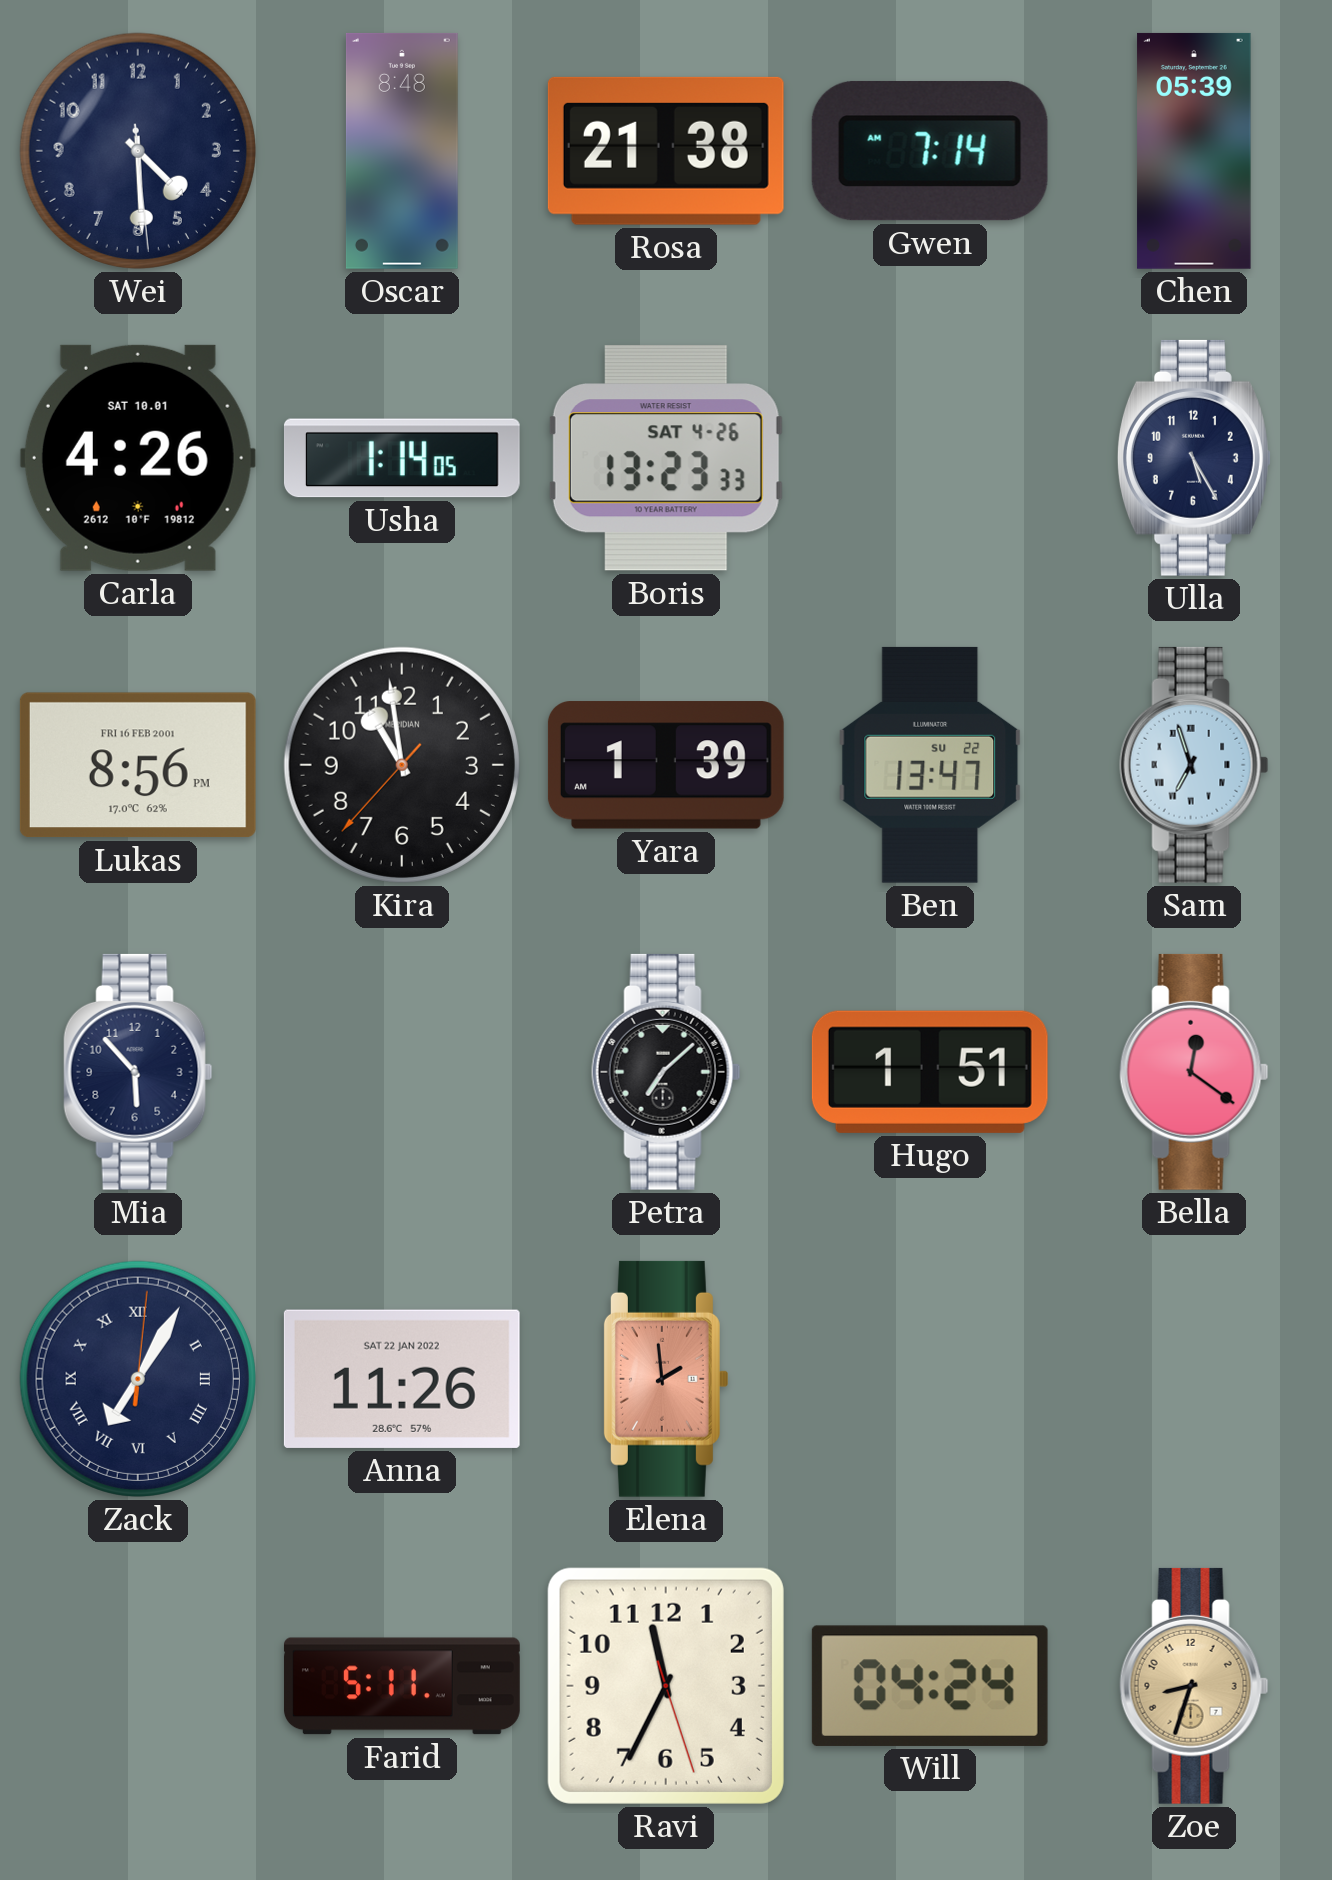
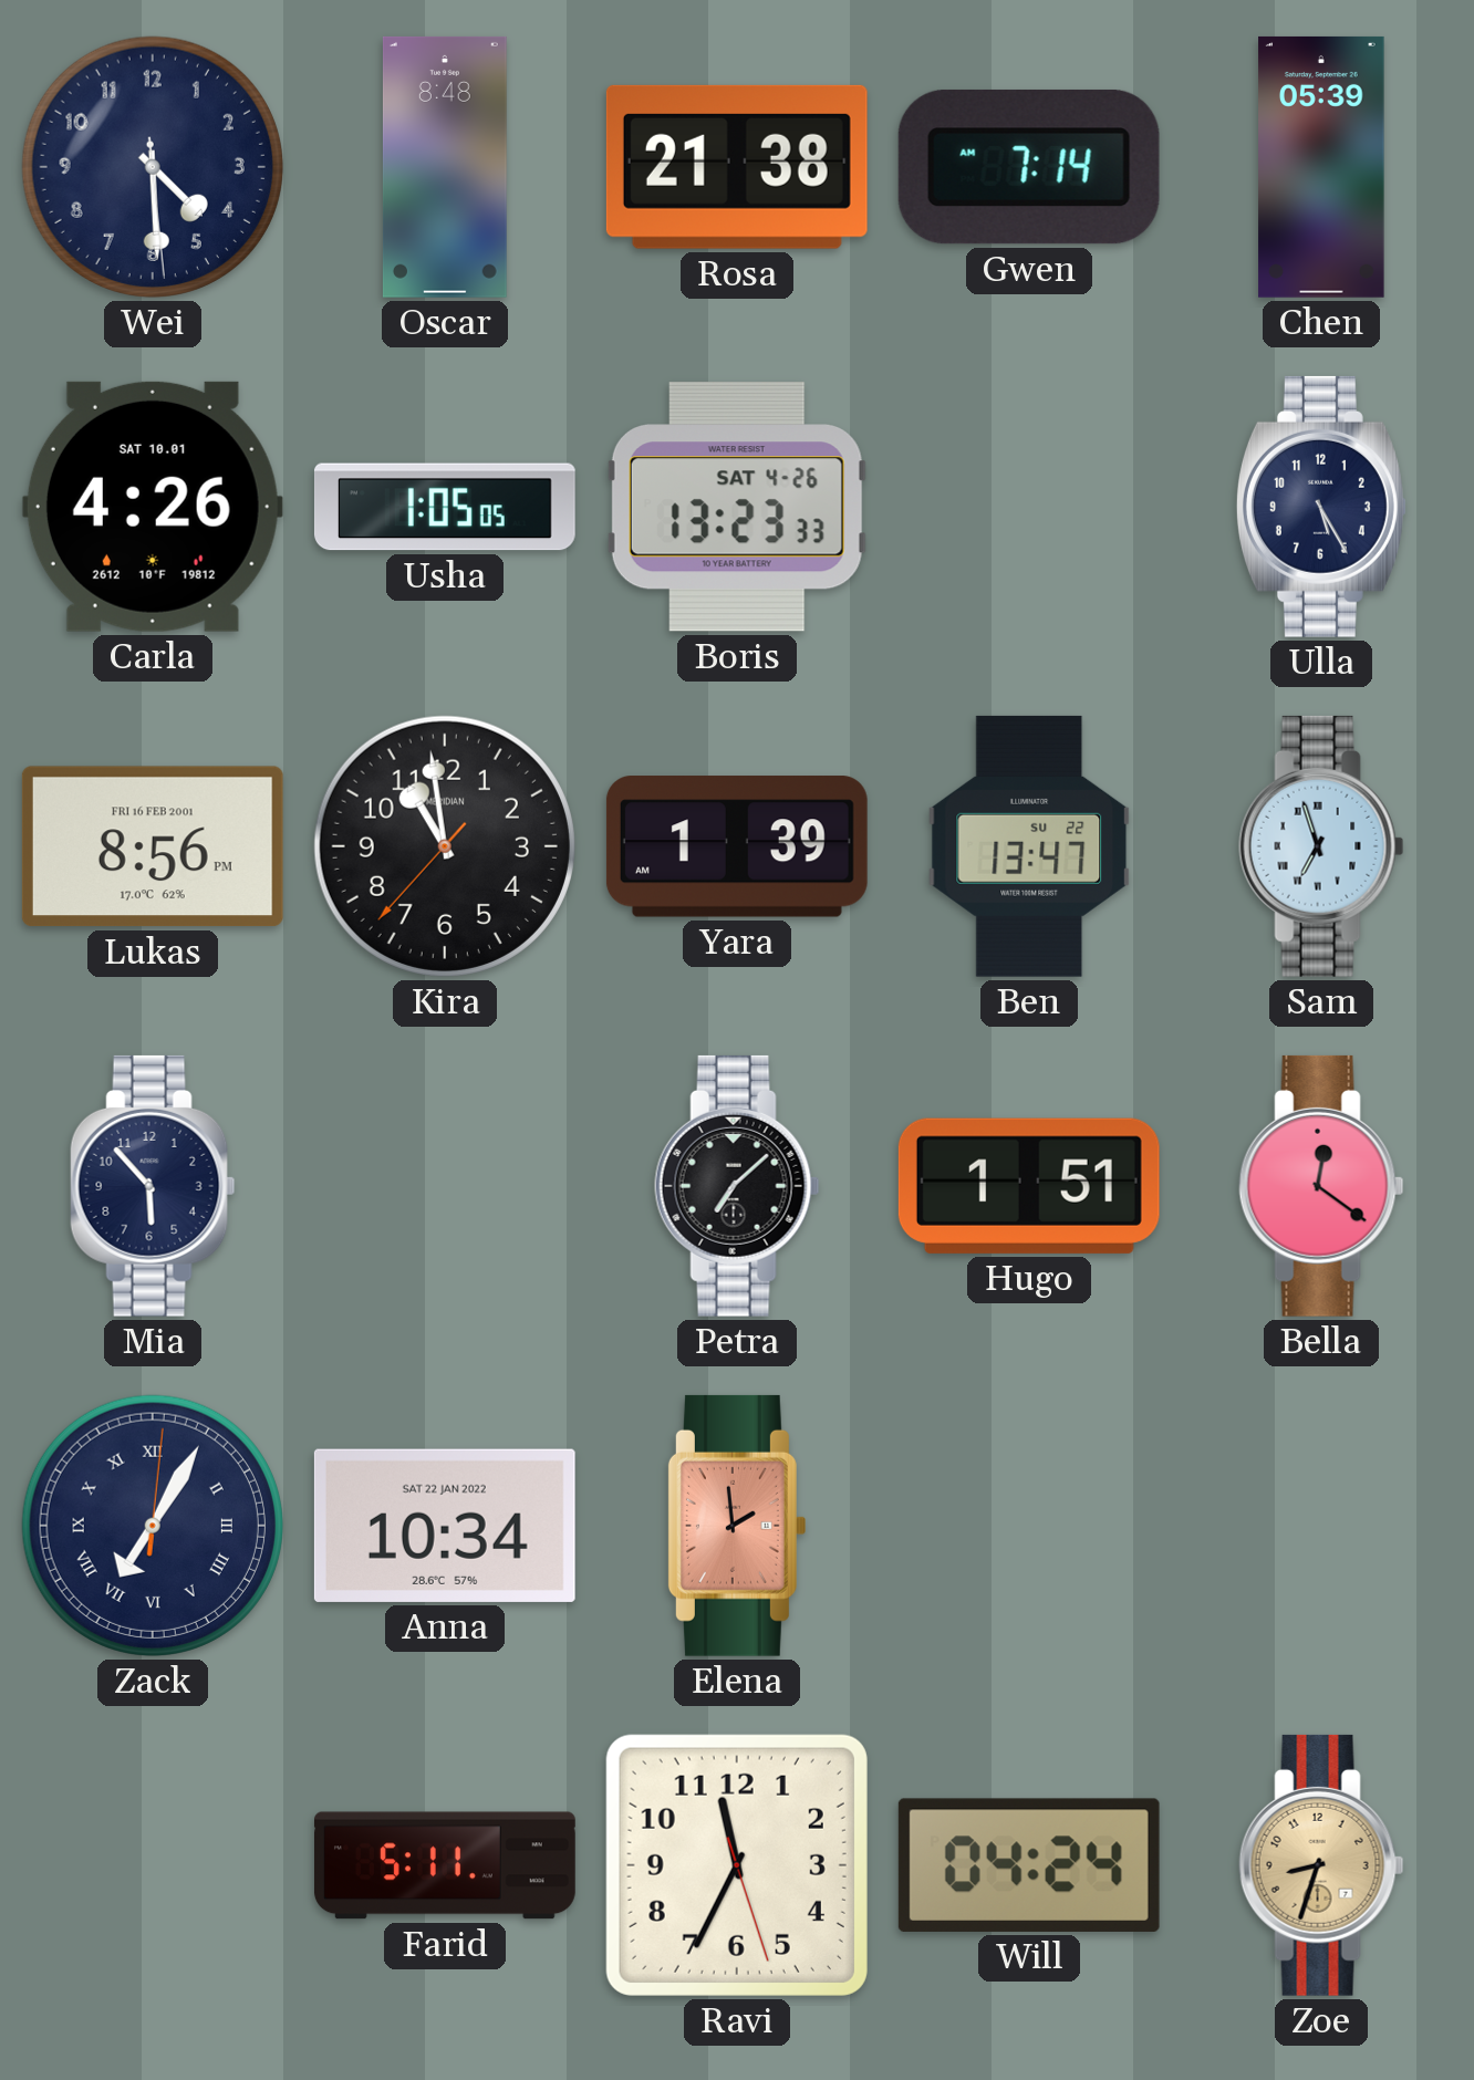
Usha: 1:14 -> 1:05
Anna: 11:26 -> 10:34
